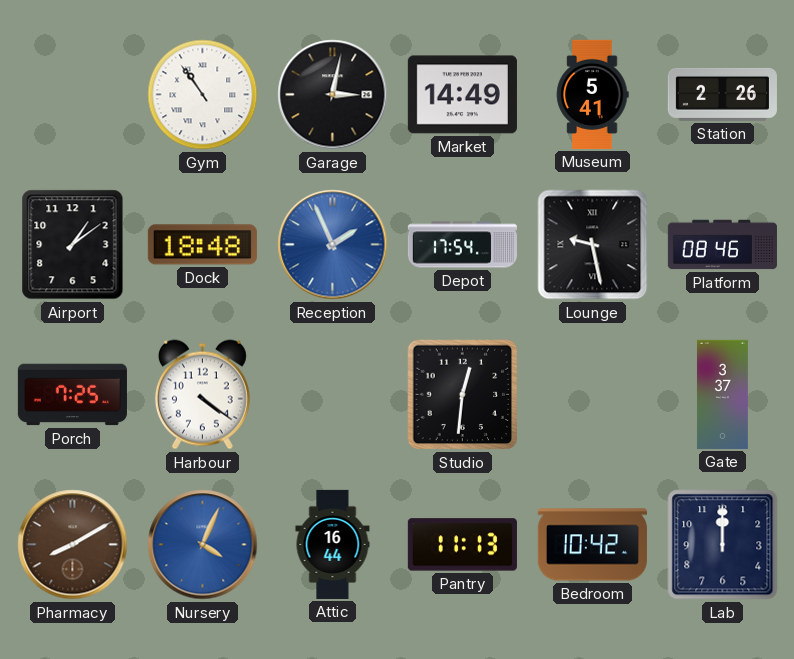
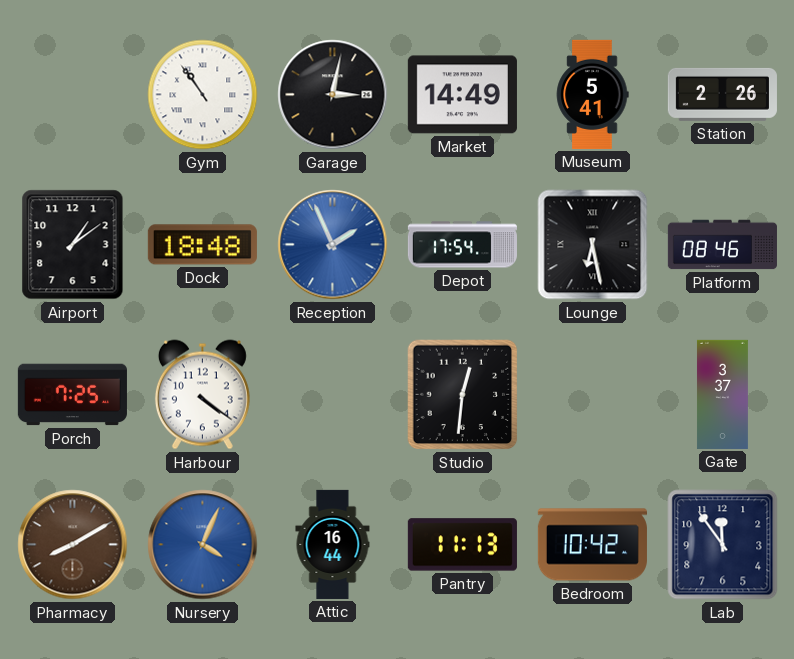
Lounge: 9:28 -> 6:28
Lab: 12:00 -> 11:54
